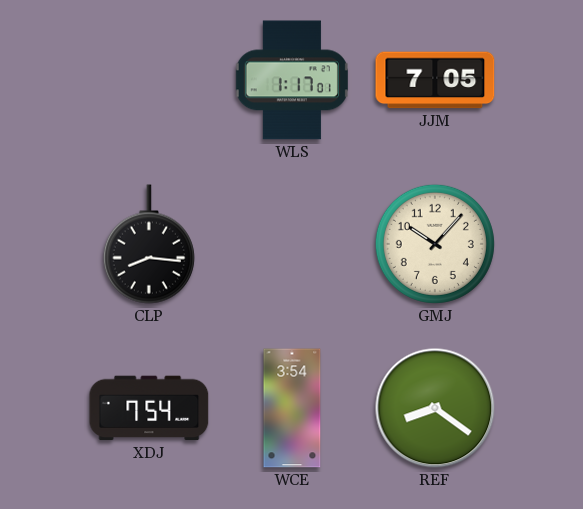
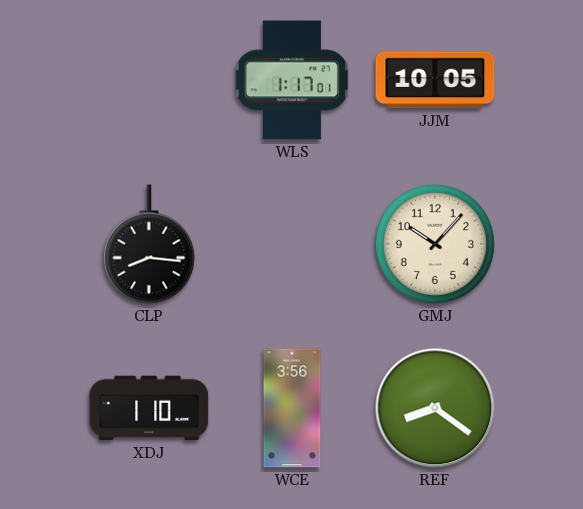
JJM: 7:05 -> 10:05
XDJ: 7:54 -> 1:10
WCE: 3:54 -> 3:56
